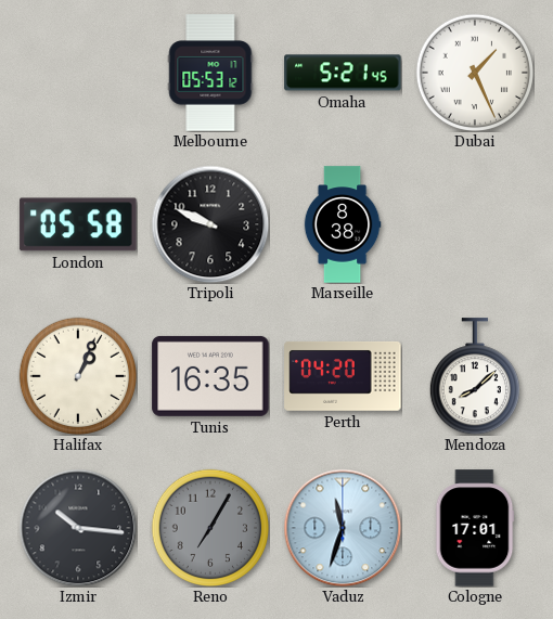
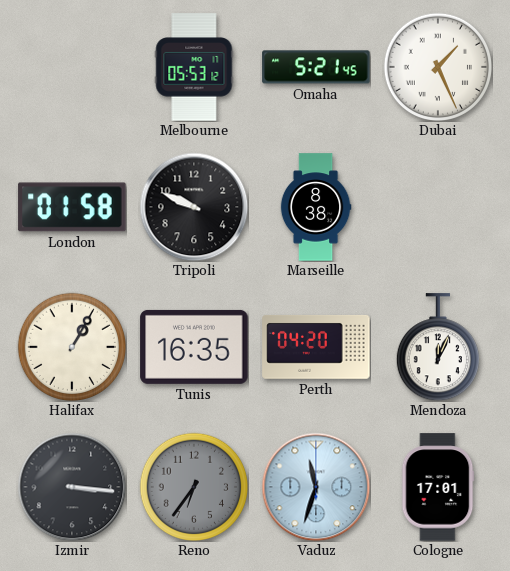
London: 05:58 -> 01:58
Halifax: 1:04 -> 1:05
Mendoza: 8:08 -> 12:04
Izmir: 10:16 -> 3:16
Reno: 7:05 -> 6:36
